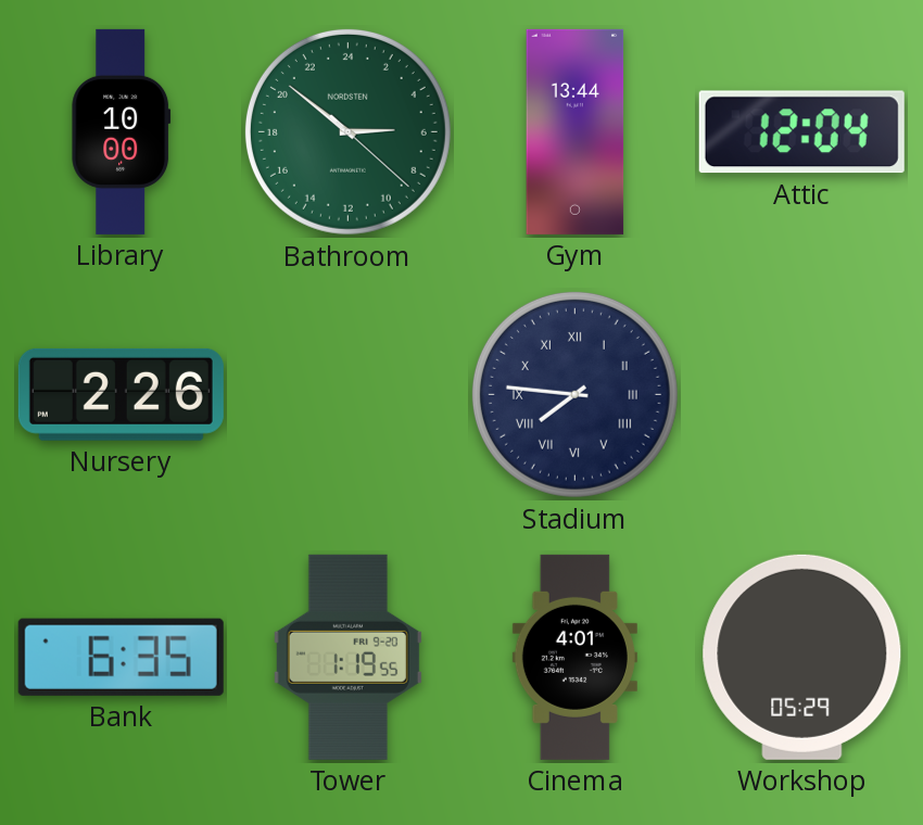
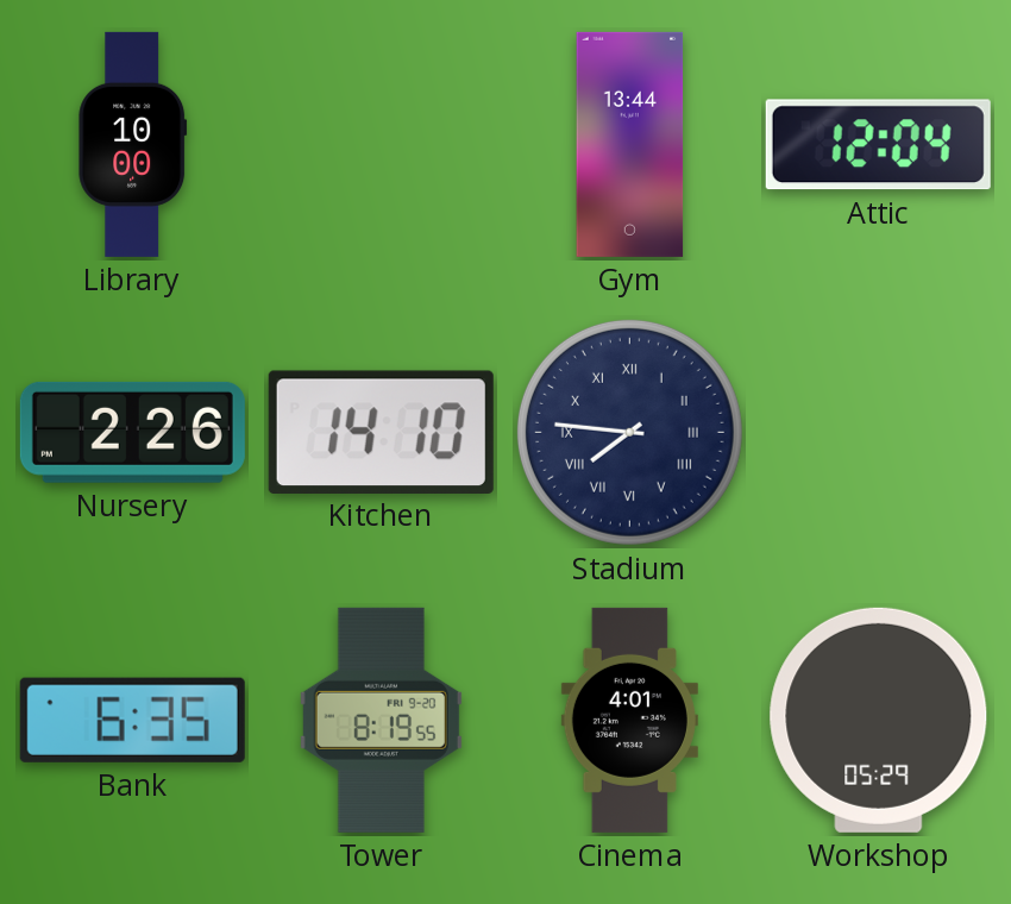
Bathroom: 5:51 -> none
Kitchen: none -> 14:10
Tower: 1:19 -> 8:19
